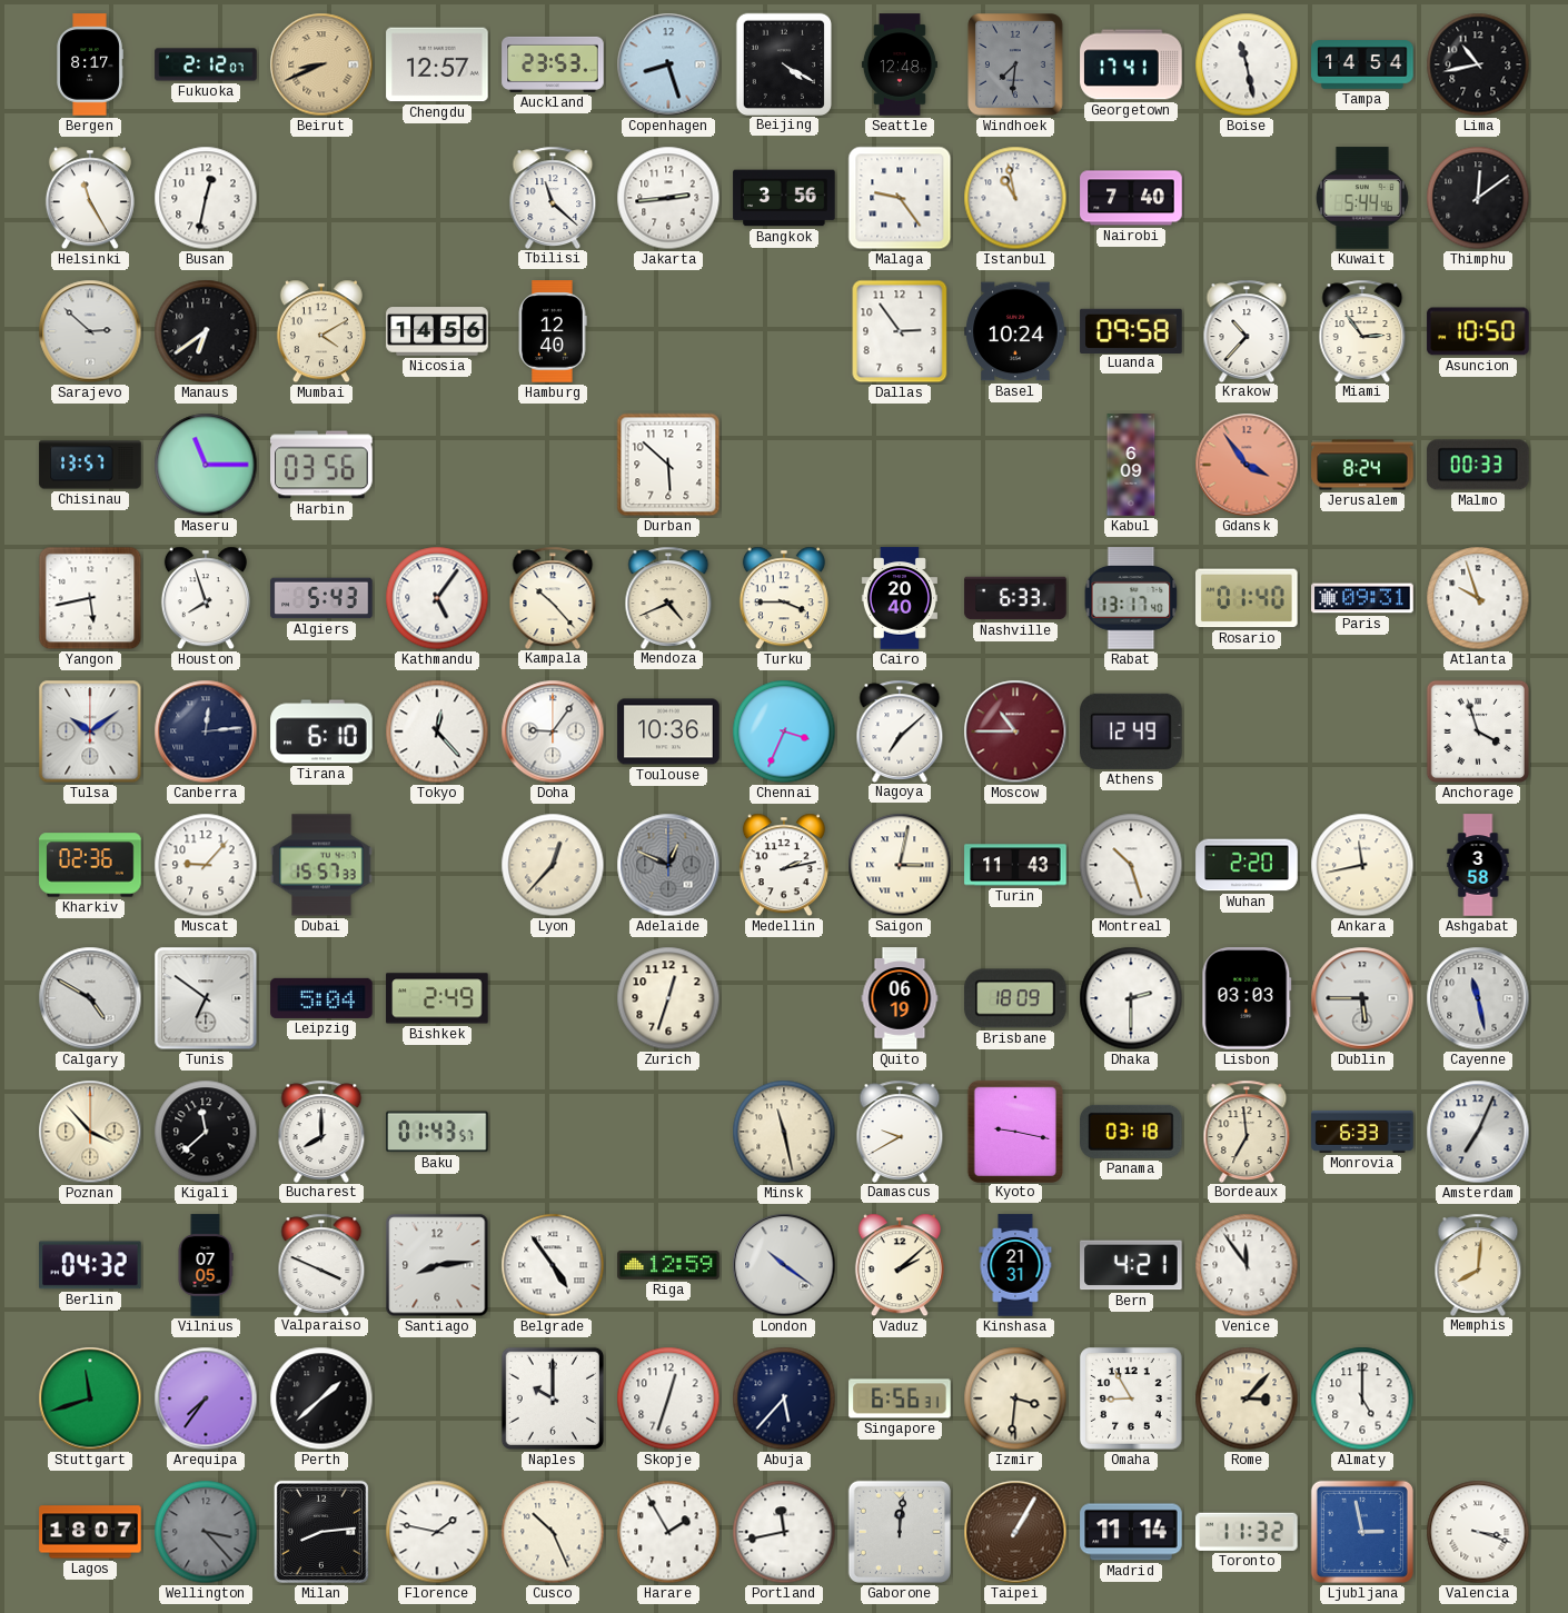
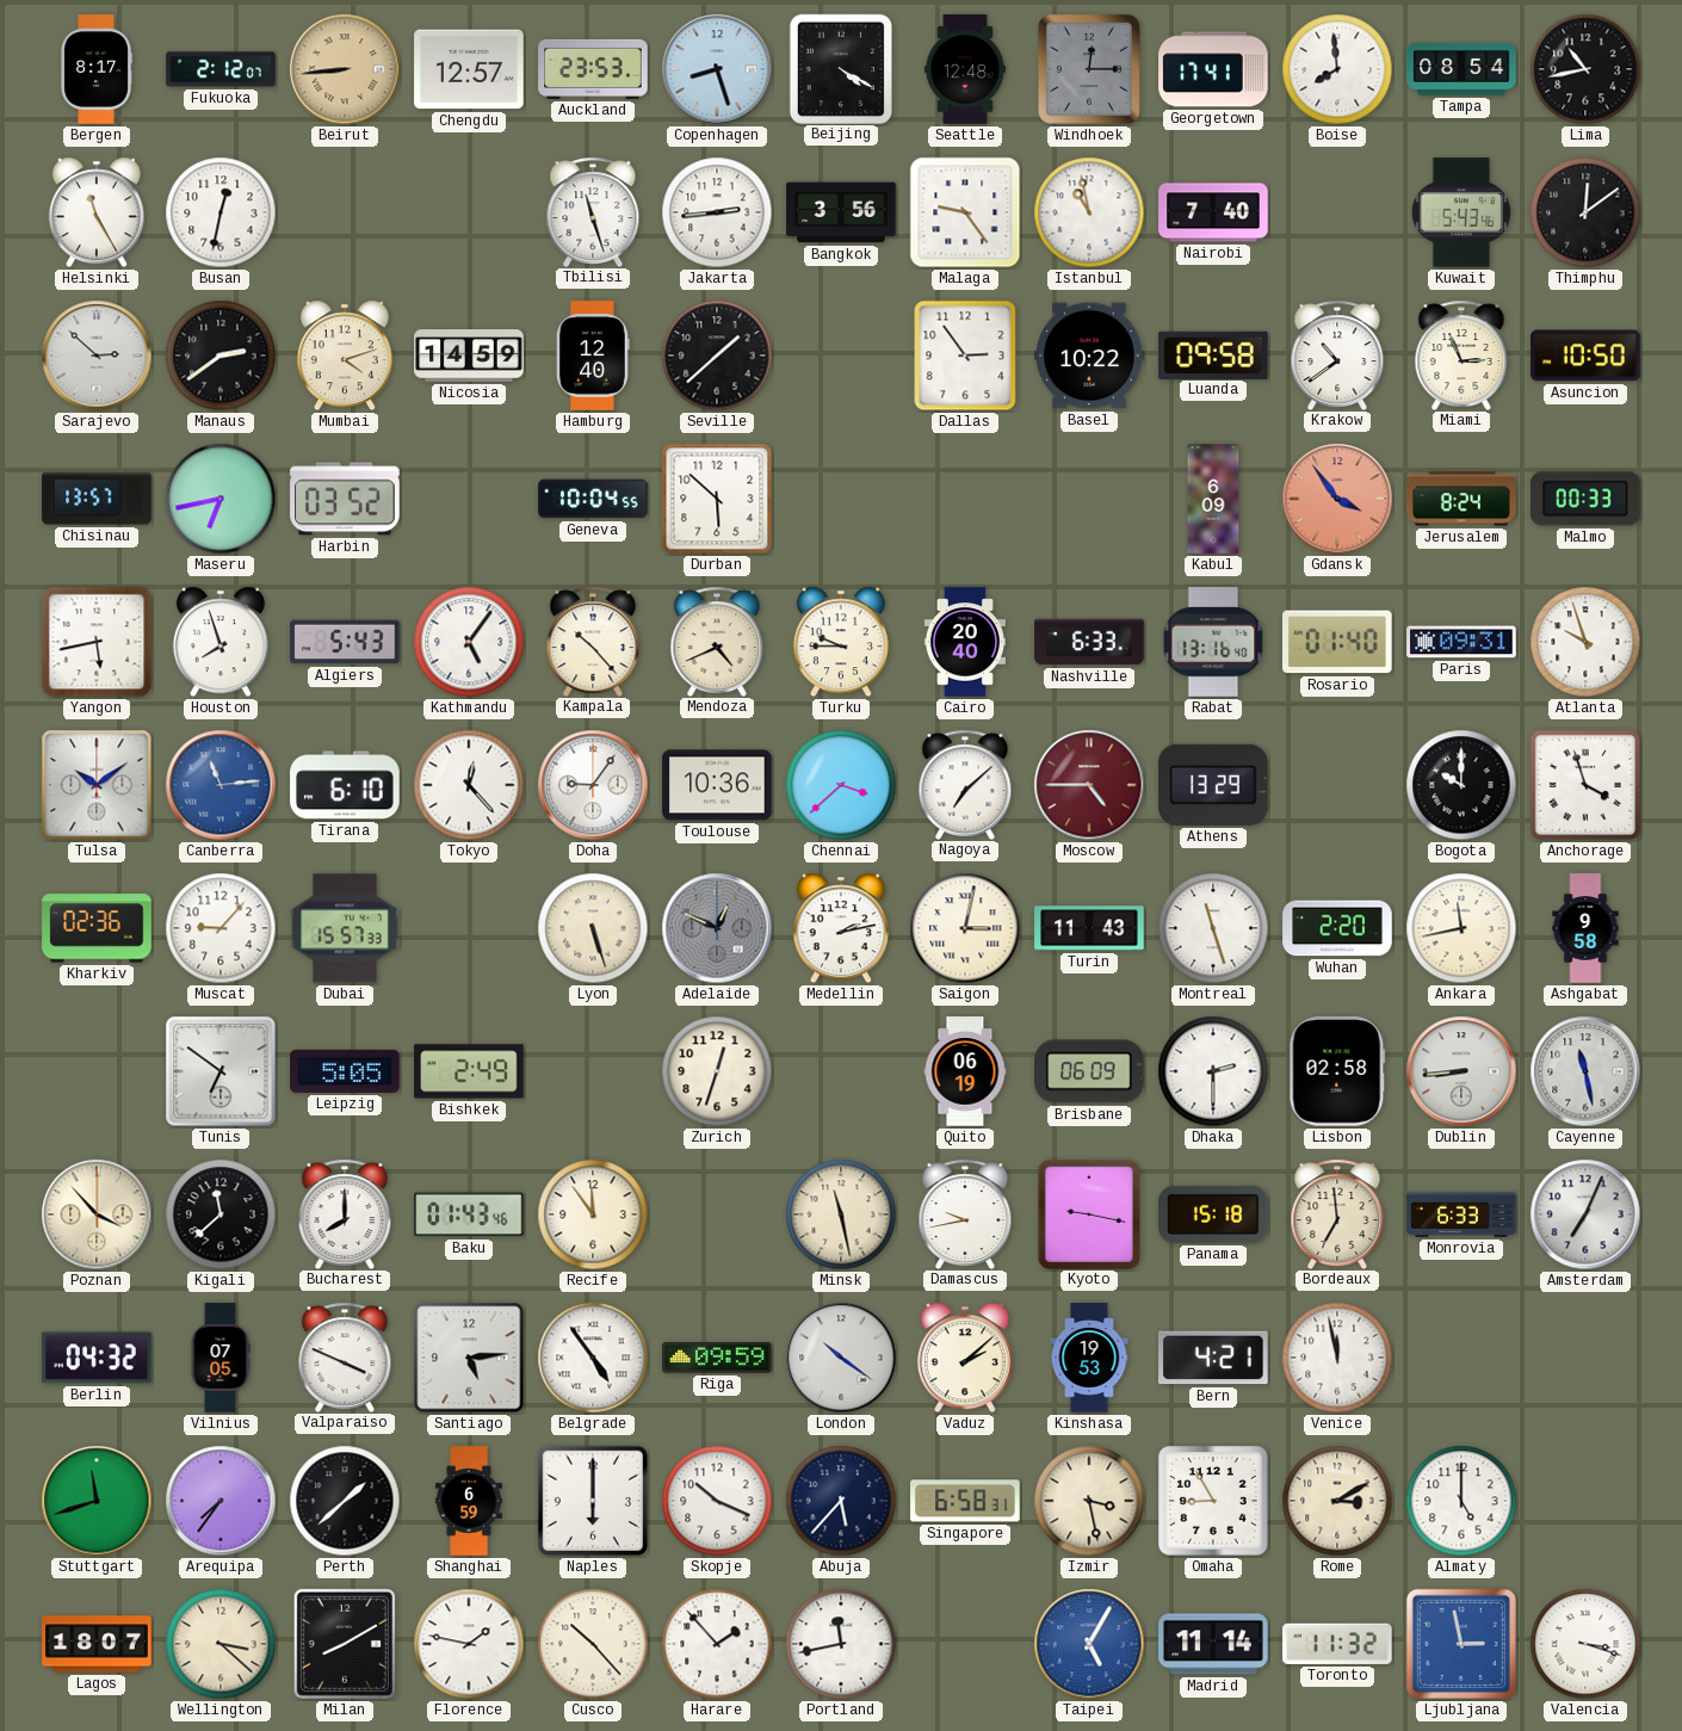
Beirut: 8:41 -> 8:44
Windhoek: 7:31 -> 12:15
Boise: 11:28 -> 7:59
Tampa: 14:54 -> 08:54
Tbilisi: 11:22 -> 11:27
Kuwait: 5:44 -> 5:43
Manaus: 6:39 -> 2:39
Mumbai: 4:10 -> 4:12
Nicosia: 14:56 -> 14:59
Seville: none -> 1:38
Basel: 10:24 -> 10:22
Krakow: 10:37 -> 10:39
Miami: 2:54 -> 2:56
Maseru: 11:15 -> 6:43
Harbin: 03:56 -> 03:52
Geneva: none -> 10:04
Turku: 3:45 -> 9:45
Rabat: 13:17 -> 13:16
Canberra: 12:14 -> 11:14
Canberra dial: navy -> blue
Chennai: 3:34 -> 3:38
Moscow: 10:45 -> 4:45
Athens: 12:49 -> 13:29
Bogota: none -> 10:00
Lyon: 12:37 -> 5:27
Montreal: 10:27 -> 11:27
Ashgabat: 3:58 -> 9:58
Calgary: 4:50 -> none
Leipzig: 5:04 -> 5:05
Brisbane: 18:09 -> 06:09
Lisbon: 03:03 -> 02:58
Dublin: 5:45 -> 8:44
Baku: 01:43:57 -> 01:43:46
Recife: none -> 11:54
Damascus: 9:40 -> 9:43
Panama: 03:18 -> 15:18
Santiago: 8:14 -> 5:14
Riga: 12:59 -> 09:59
Kinshasa: 21:31 -> 19:53
Venice: 11:54 -> 11:58
Memphis: 8:01 -> none
Shanghai: none -> 6:59
Naples: 10:00 -> 6:00
Skopje: 12:33 -> 10:19
Singapore: 6:56 -> 6:58
Izmir: 3:31 -> 3:28
Rome: 3:07 -> 3:10
Wellington: 3:23 -> 3:22
Wellington dial: grey -> cream
Milan: 8:14 -> 8:10
Cusco: 10:26 -> 10:23
Harare: 1:55 -> 1:53
Gaborone: 12:01 -> none
Taipei: 1:05 -> 5:05
Taipei dial: brown -> blue
